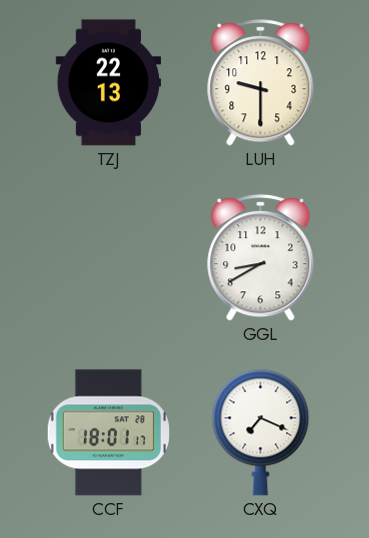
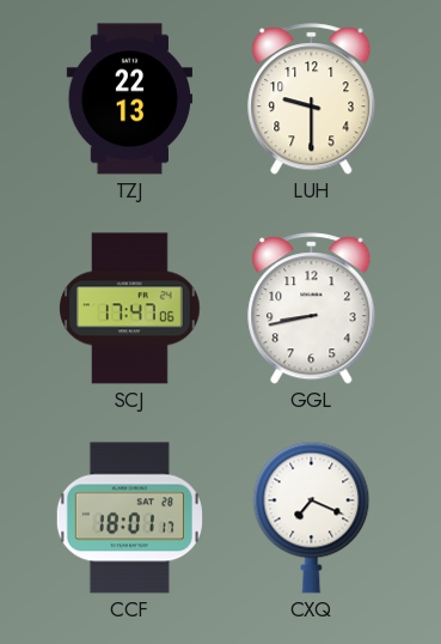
SCJ: none -> 17:47
GGL: 8:40 -> 8:43
